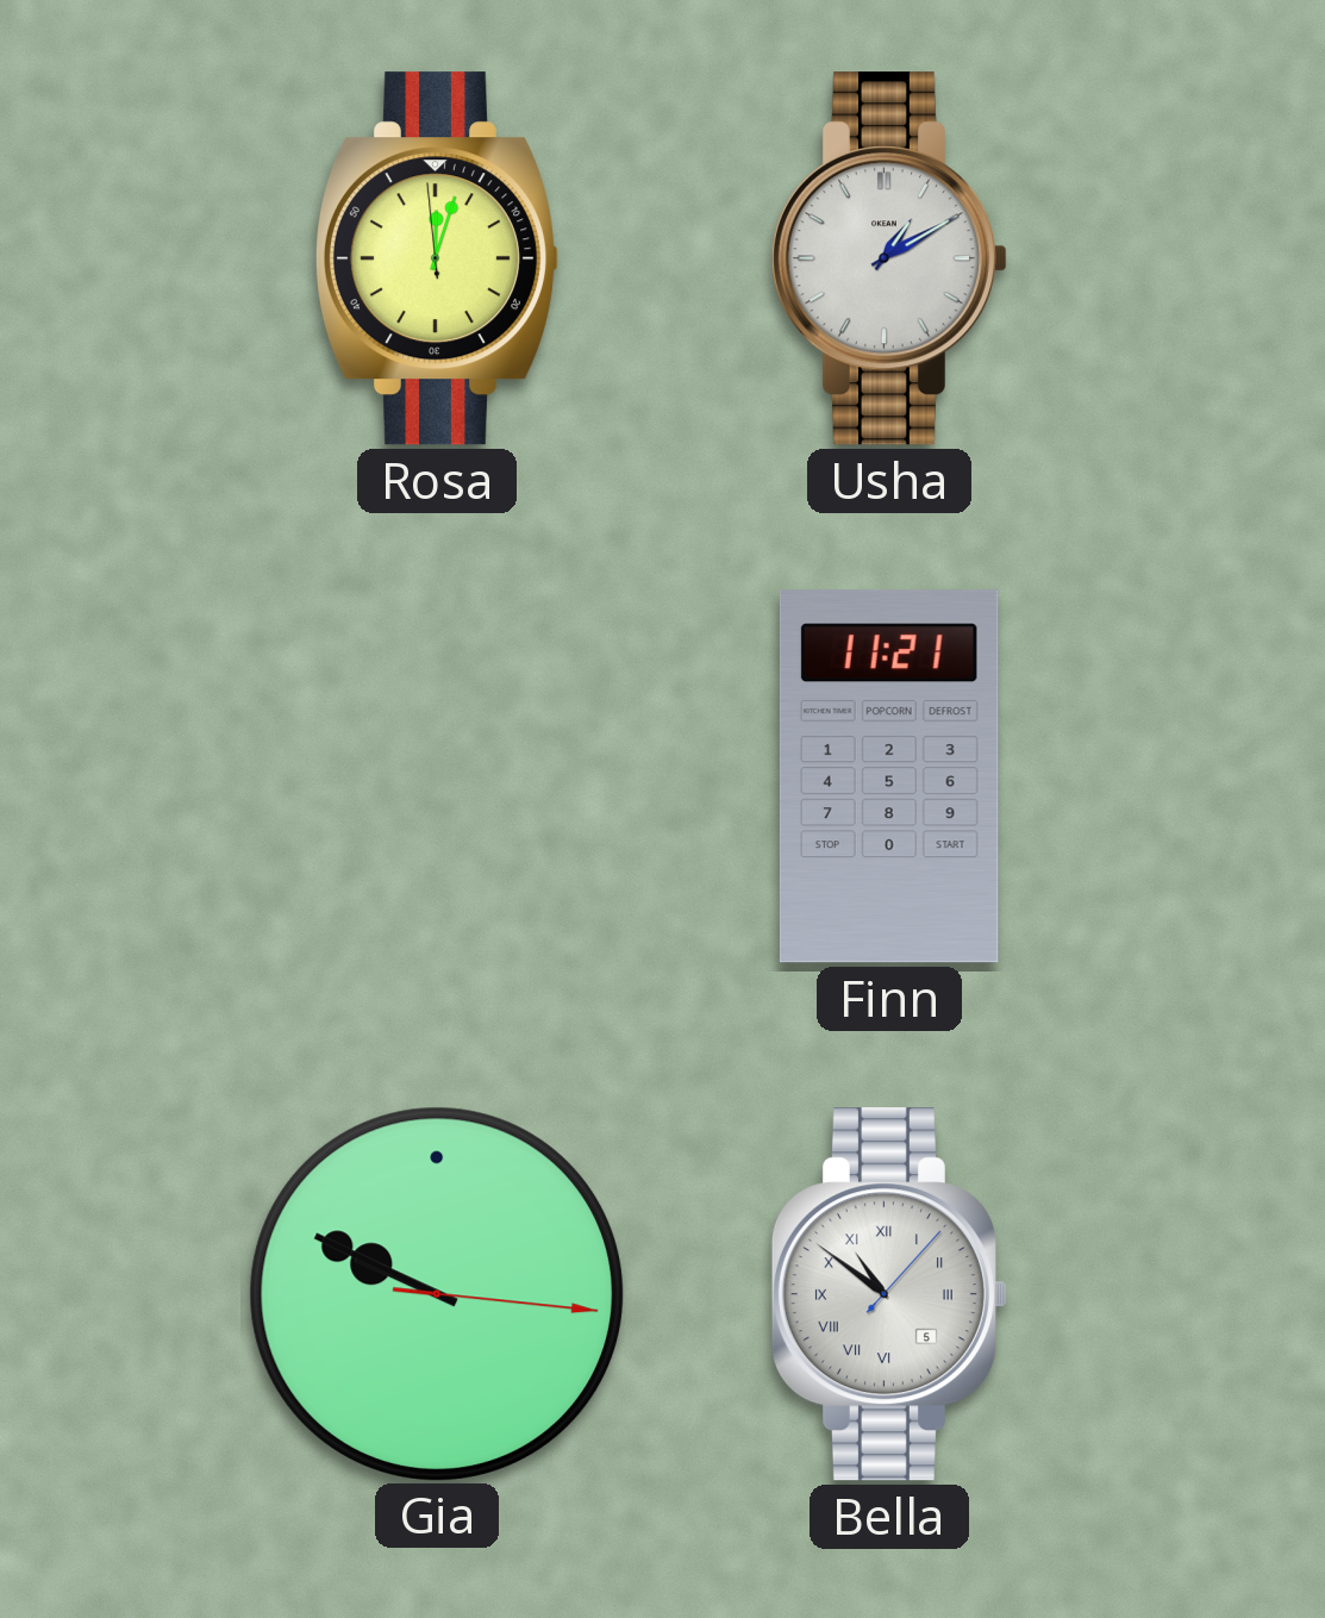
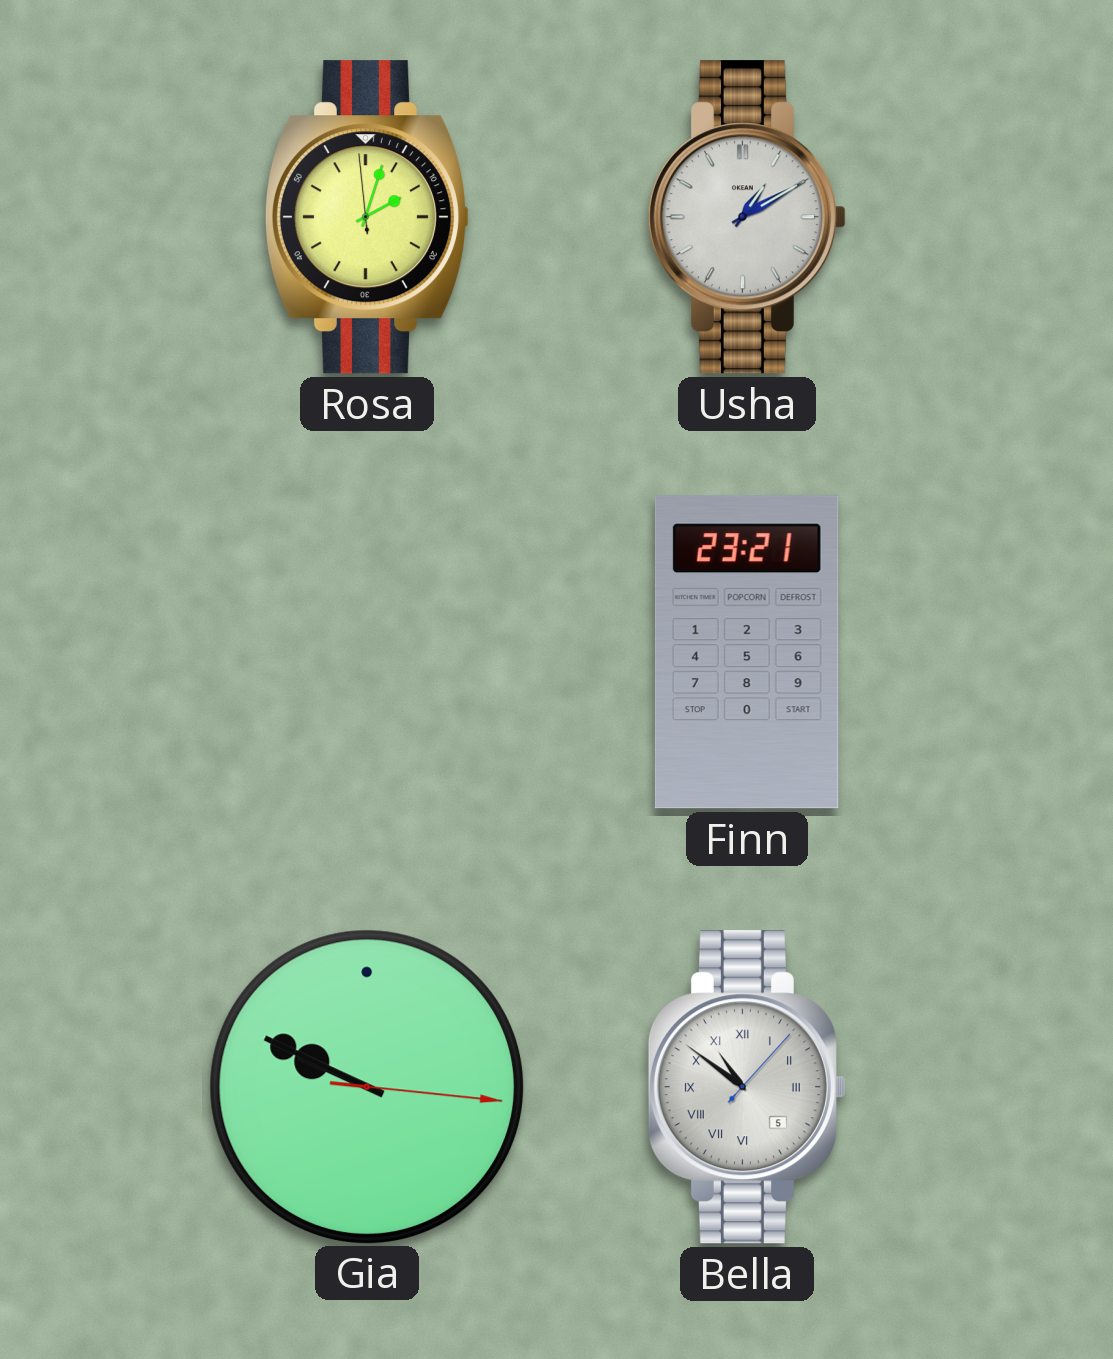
Rosa: 12:02 -> 2:02
Finn: 11:21 -> 23:21
